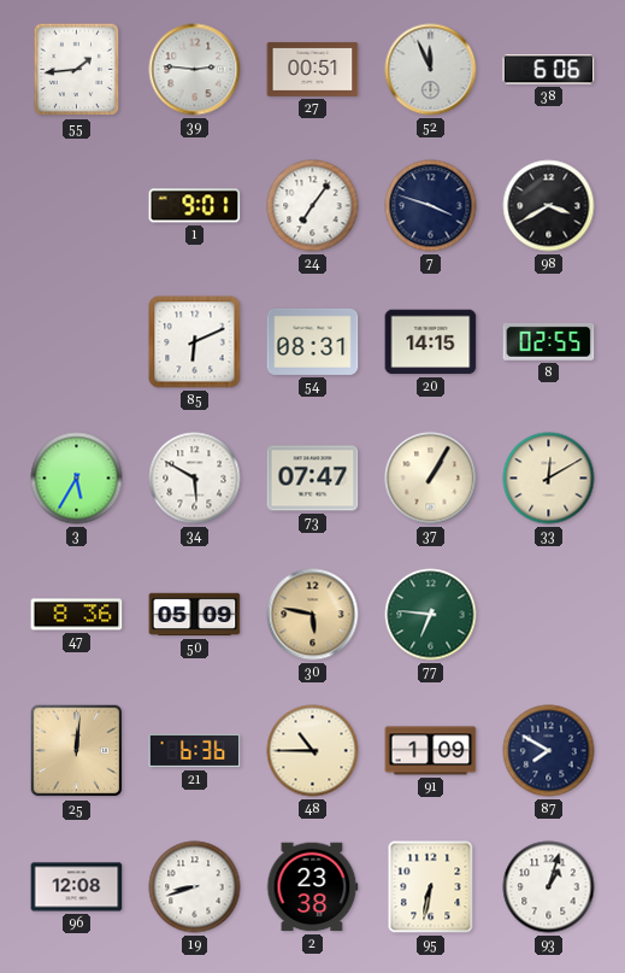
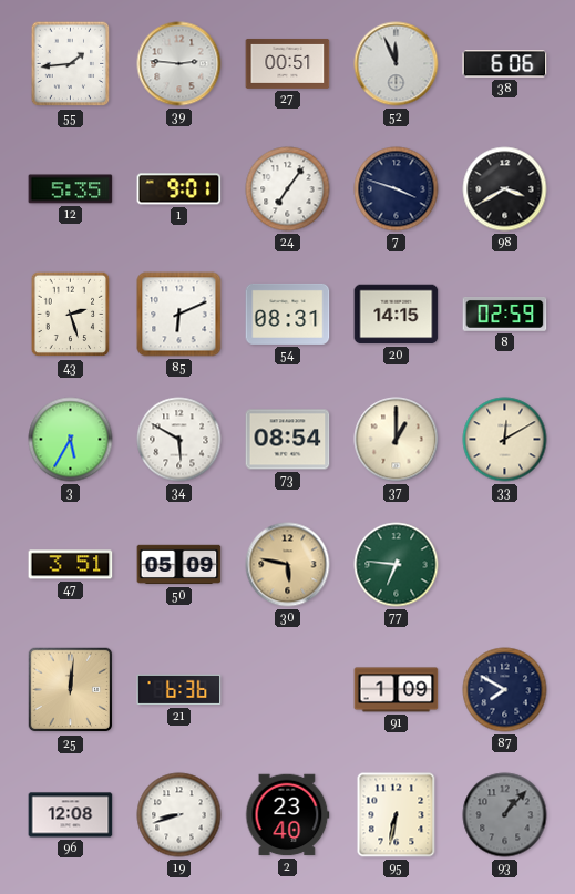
12: none -> 5:35
43: none -> 2:27
8: 02:55 -> 02:59
73: 07:47 -> 08:54
37: 1:05 -> 1:00
47: 8:36 -> 3:51
48: 10:45 -> none
2: 23:38 -> 23:40
93: 1:03 -> 1:07
93 dial: white -> grey
